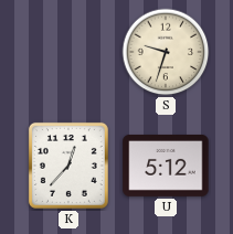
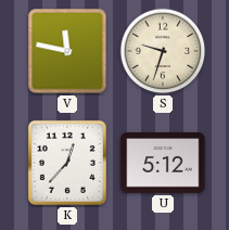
V: none -> 11:47
